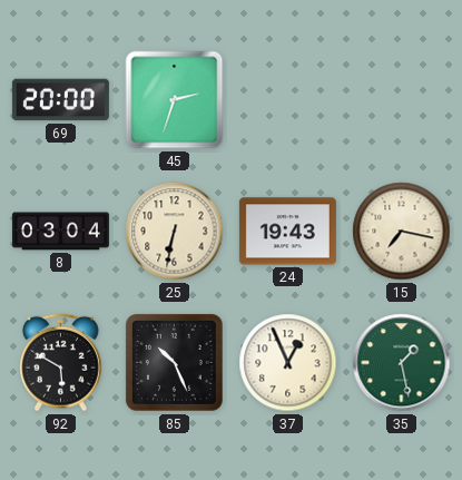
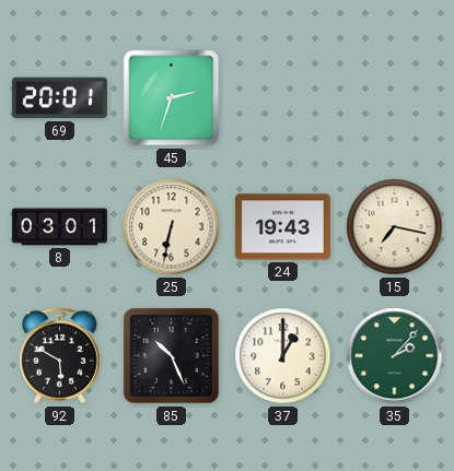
69: 20:00 -> 20:01
8: 03:04 -> 03:01
37: 12:56 -> 1:00
35: 1:28 -> 2:07
